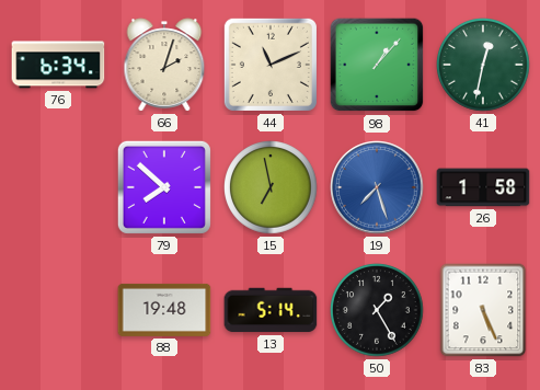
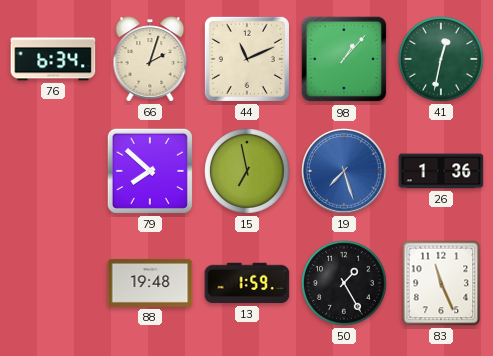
26: 1:58 -> 1:36
13: 5:14 -> 1:59
83: 5:26 -> 11:26
